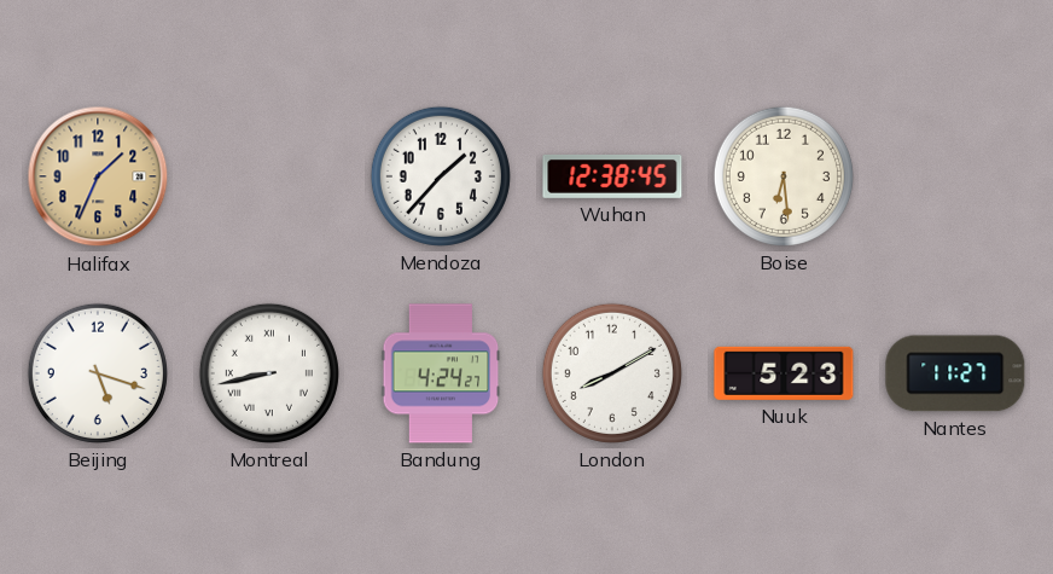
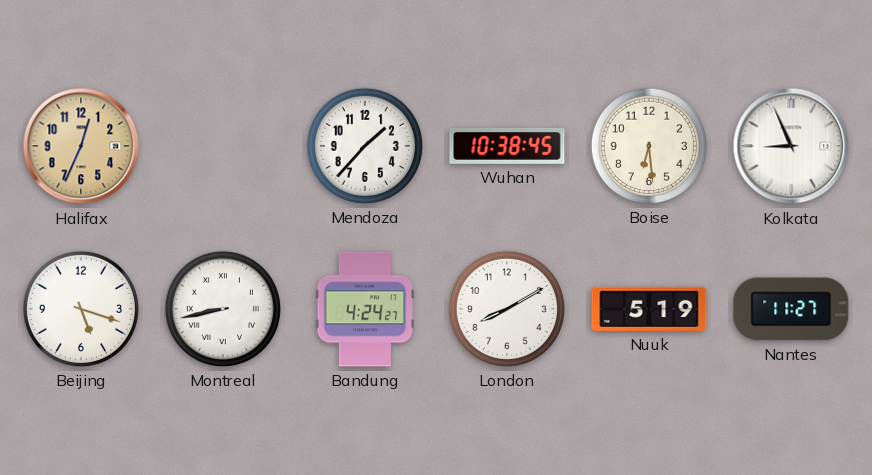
Halifax: 1:34 -> 12:34
Wuhan: 12:38 -> 10:38
Kolkata: none -> 8:56
Nuuk: 5:23 -> 5:19
